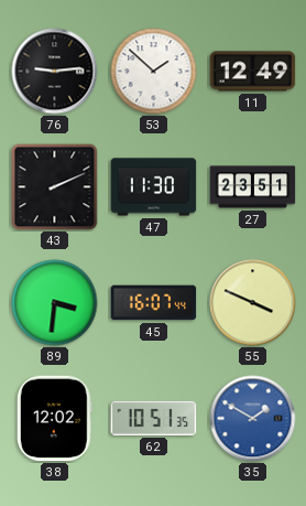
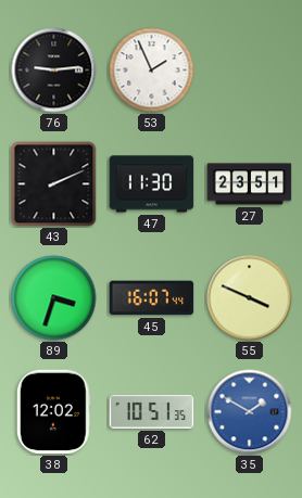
53: 1:52 -> 1:56
11: 12:49 -> none
89: 3:31 -> 3:33
